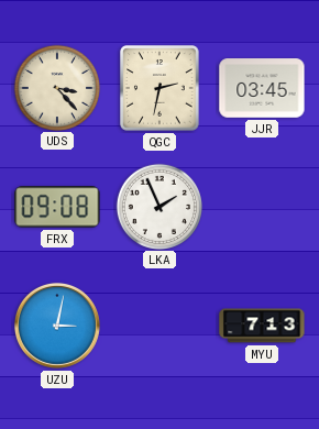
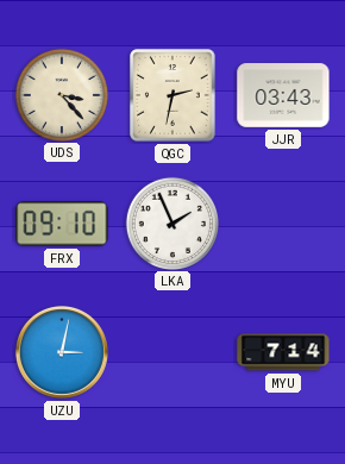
JJR: 03:45 -> 03:43
FRX: 09:08 -> 09:10
MYU: 7:13 -> 7:14
